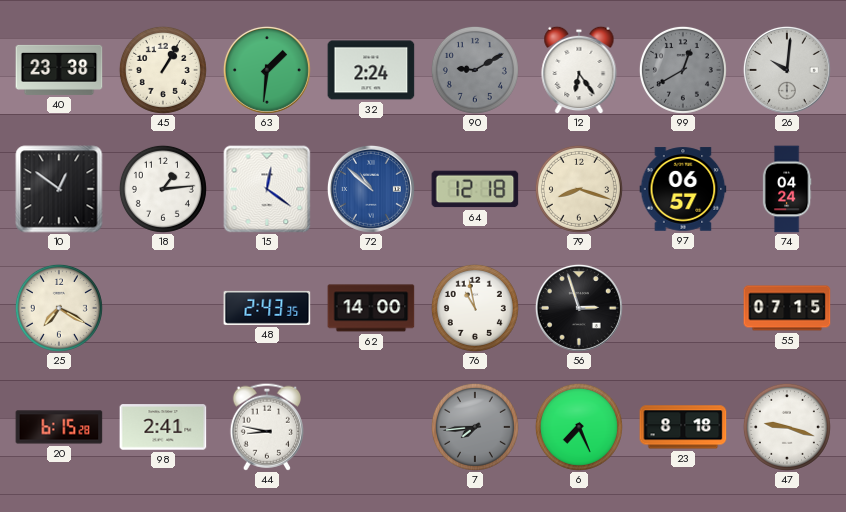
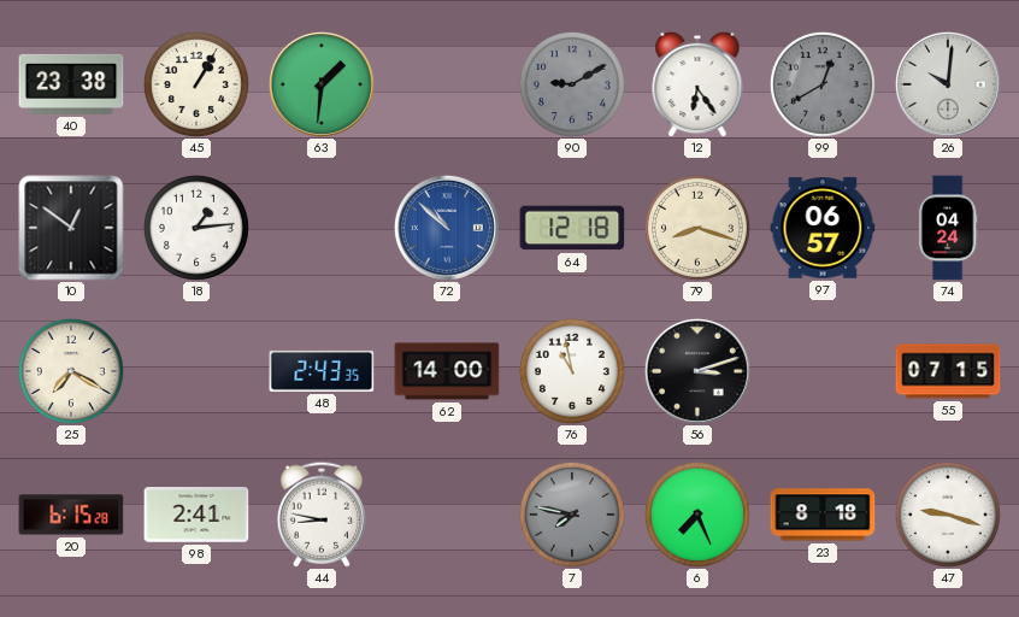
32: 2:24 -> none
15: 12:21 -> none
56: 2:57 -> 3:12
7: 7:44 -> 7:47
